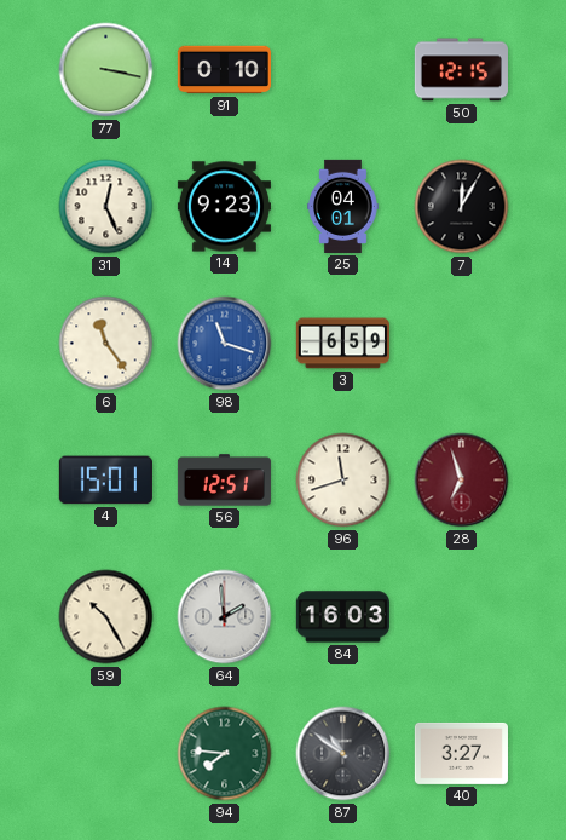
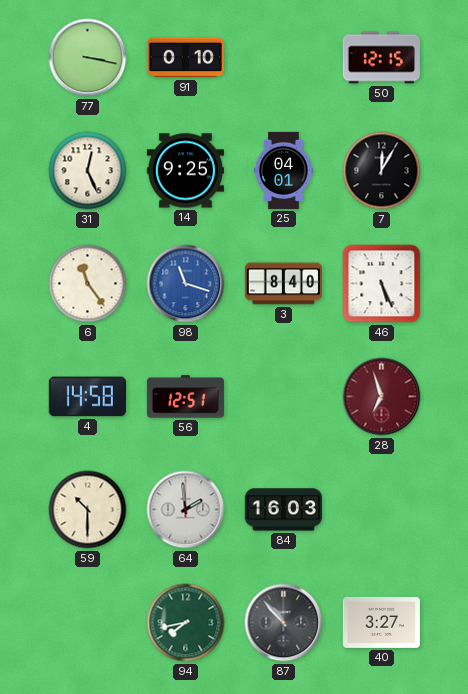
14: 9:23 -> 9:25
3: 6:59 -> 8:40
46: none -> 5:26
4: 15:01 -> 14:58
96: 11:42 -> none
59: 10:25 -> 10:30
94: 7:46 -> 7:43
87: 10:51 -> 10:53
